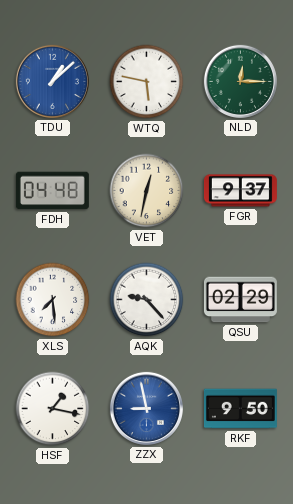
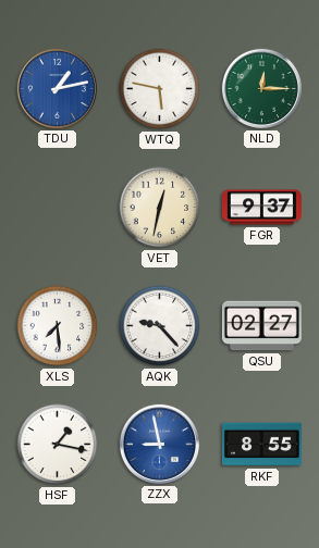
TDU: 1:08 -> 1:13
FDH: 04:48 -> none
QSU: 02:29 -> 02:27
RKF: 9:50 -> 8:55
